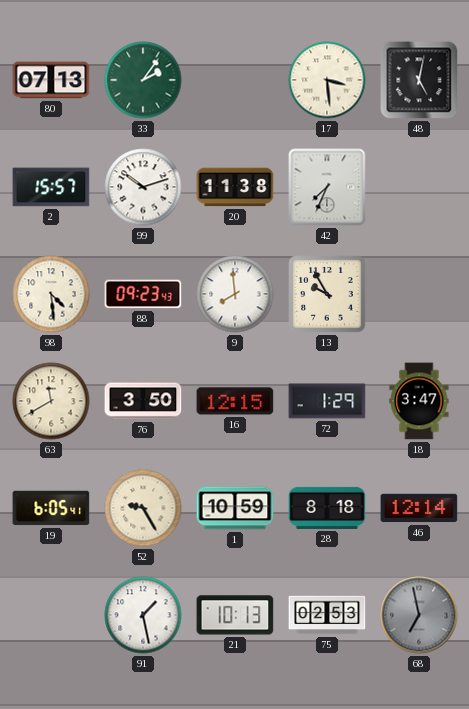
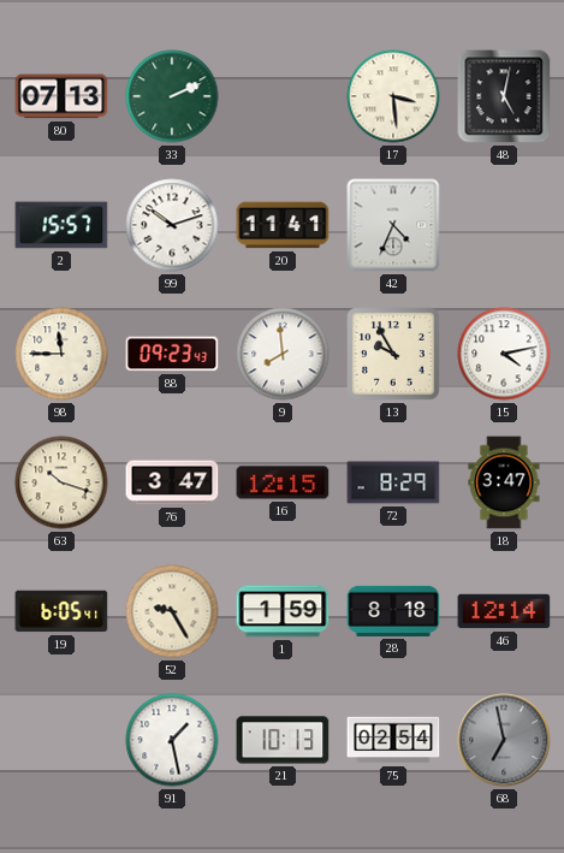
33: 2:06 -> 2:11
20: 11:38 -> 11:41
42: 7:34 -> 4:34
98: 4:29 -> 11:45
15: none -> 4:13
63: 11:40 -> 10:18
76: 3:50 -> 3:47
72: 1:29 -> 8:29
1: 10:59 -> 1:59
75: 02:53 -> 02:54
